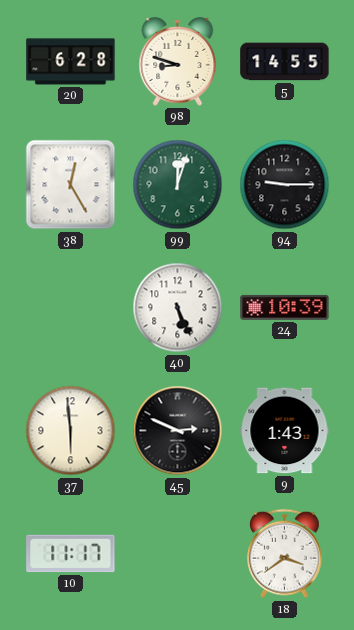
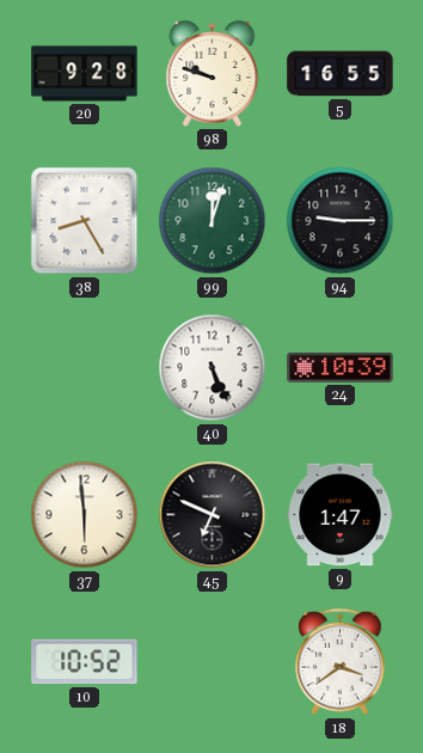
20: 6:28 -> 9:28
98: 8:48 -> 9:48
5: 14:55 -> 16:55
38: 12:25 -> 8:25
45: 2:49 -> 6:49
9: 1:43 -> 1:47
10: 11:17 -> 10:52
